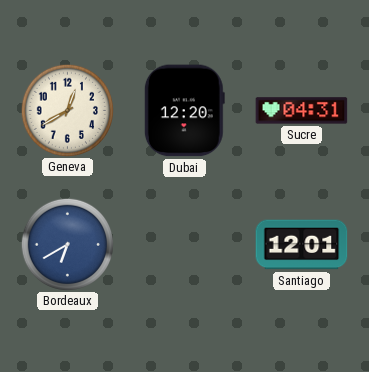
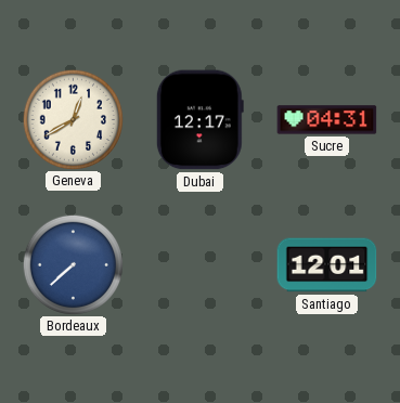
Dubai: 12:20 -> 12:17
Bordeaux: 6:40 -> 7:38
